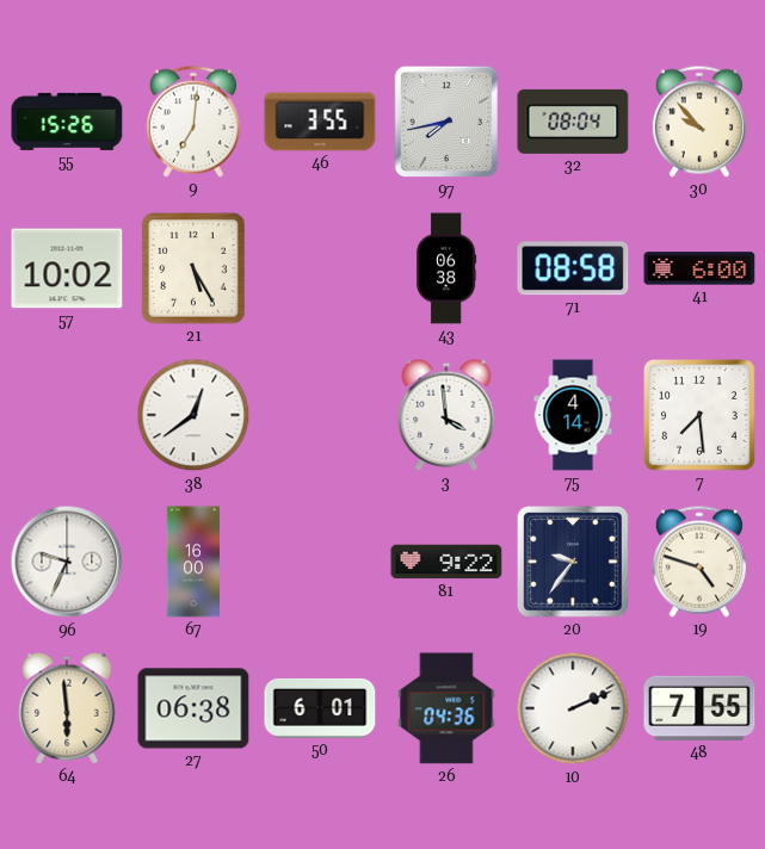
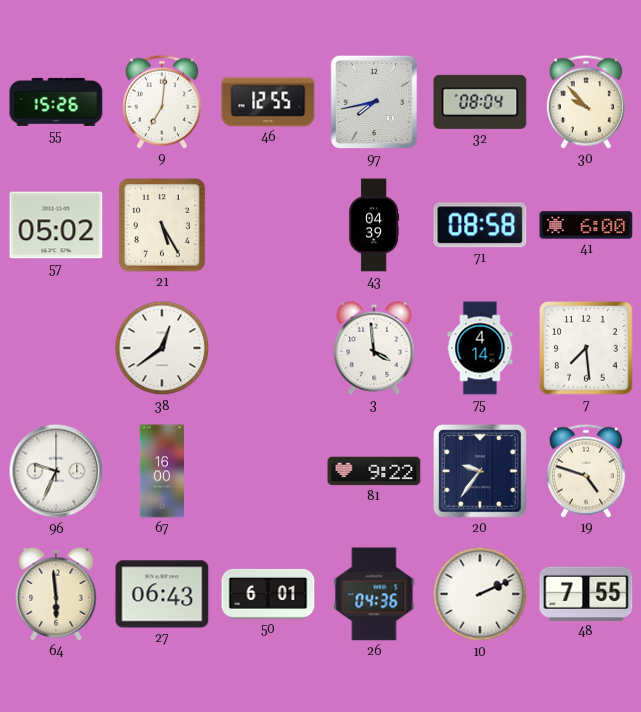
46: 3:55 -> 12:55
57: 10:02 -> 05:02
43: 06:38 -> 04:39
27: 06:38 -> 06:43
